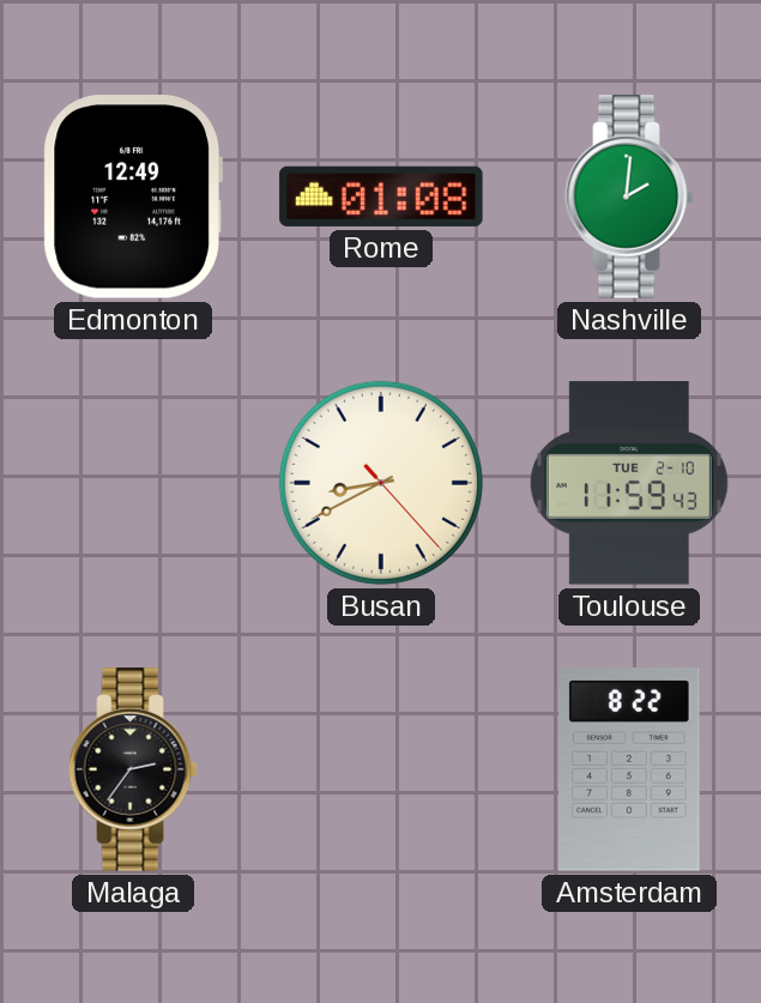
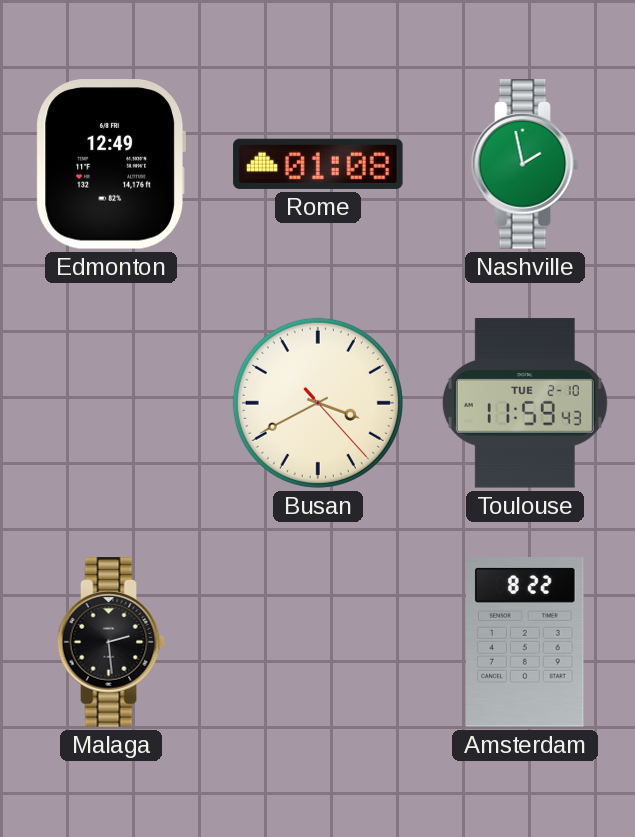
Nashville: 2:01 -> 1:58
Busan: 8:40 -> 3:40
Malaga: 2:36 -> 2:29
